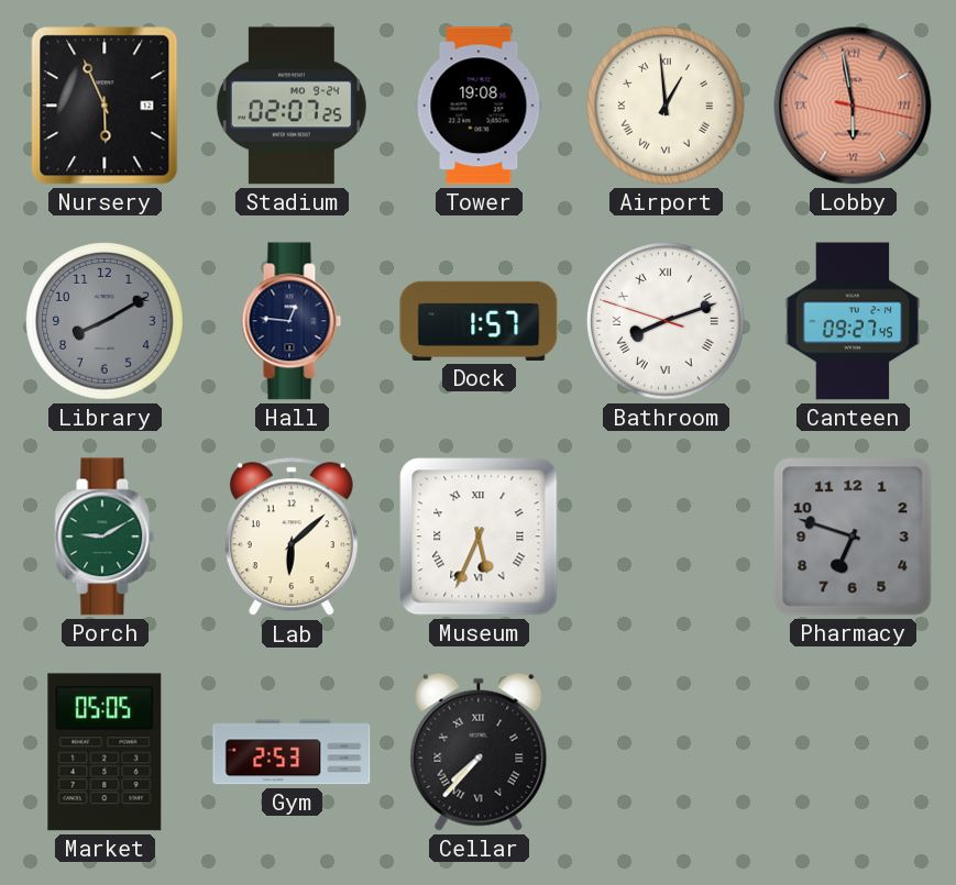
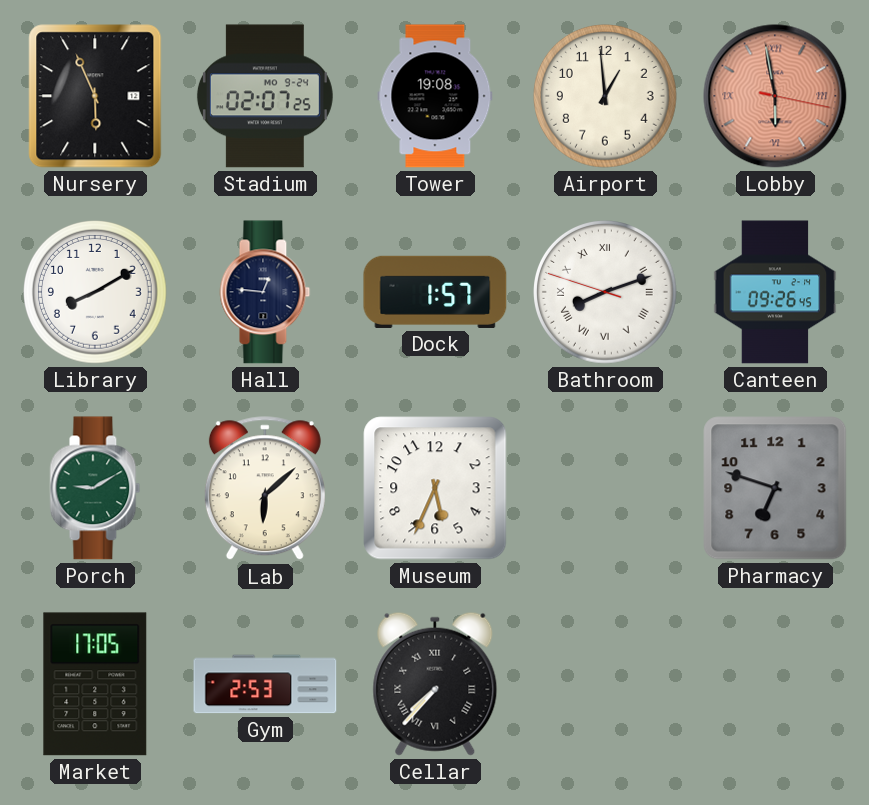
Airport numerals: Roman -> Arabic
Library dial: grey -> white
Canteen: 09:27 -> 09:26
Museum numerals: Roman -> Arabic
Market: 05:05 -> 17:05
